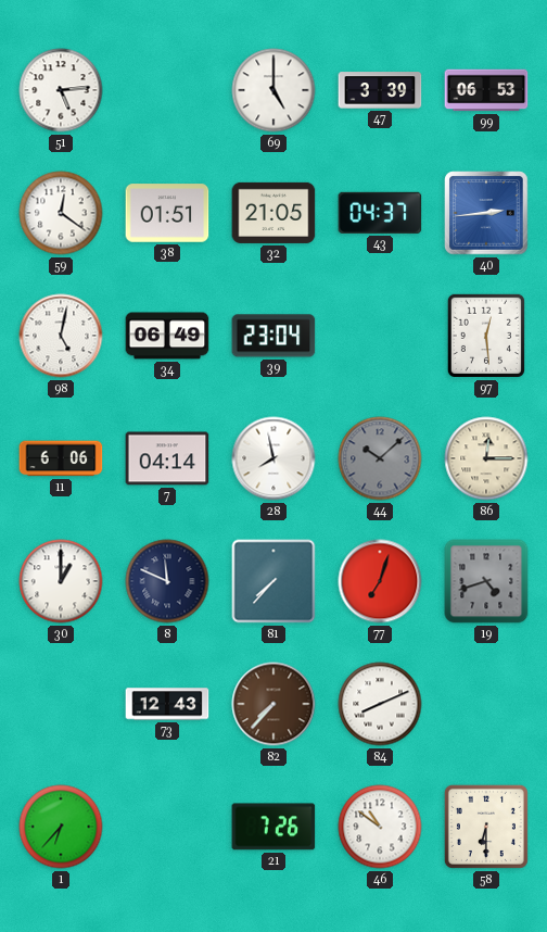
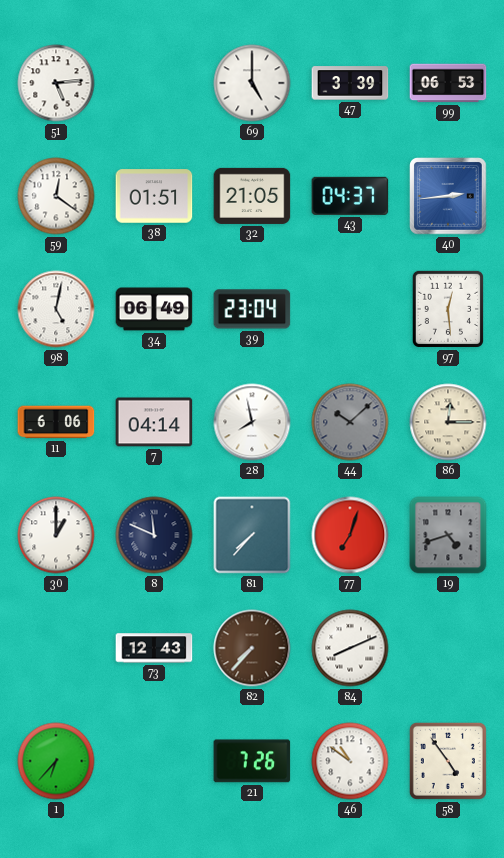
58: 6:30 -> 4:54
